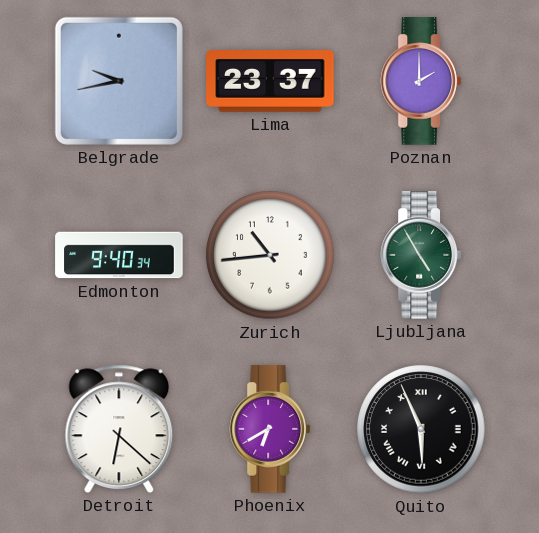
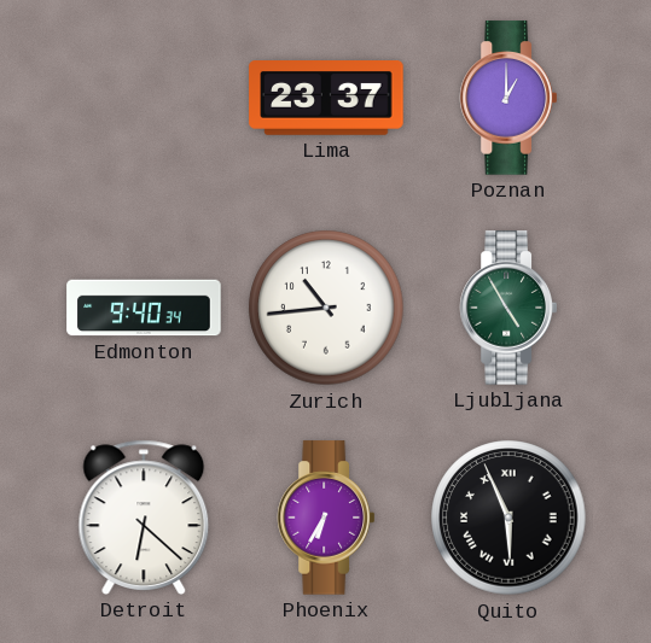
Belgrade: 9:43 -> none
Poznan: 2:00 -> 1:00
Phoenix: 6:40 -> 6:35
